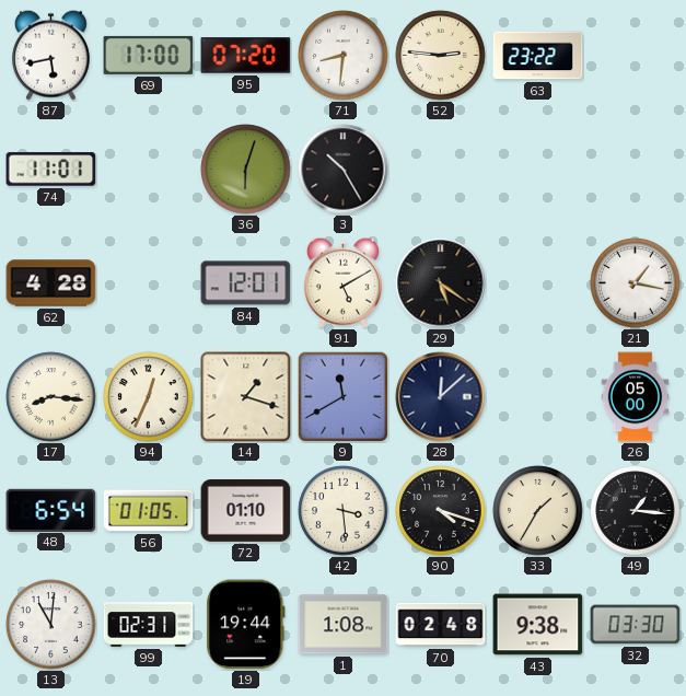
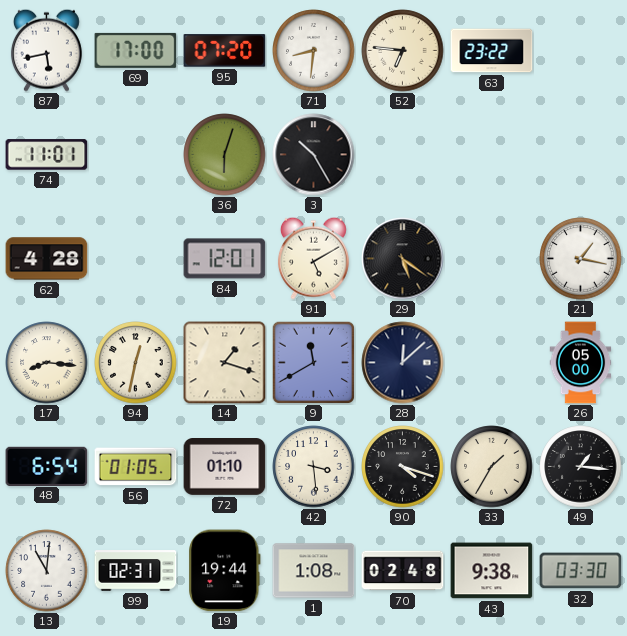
52: 2:46 -> 6:46
94: 12:34 -> 12:32
